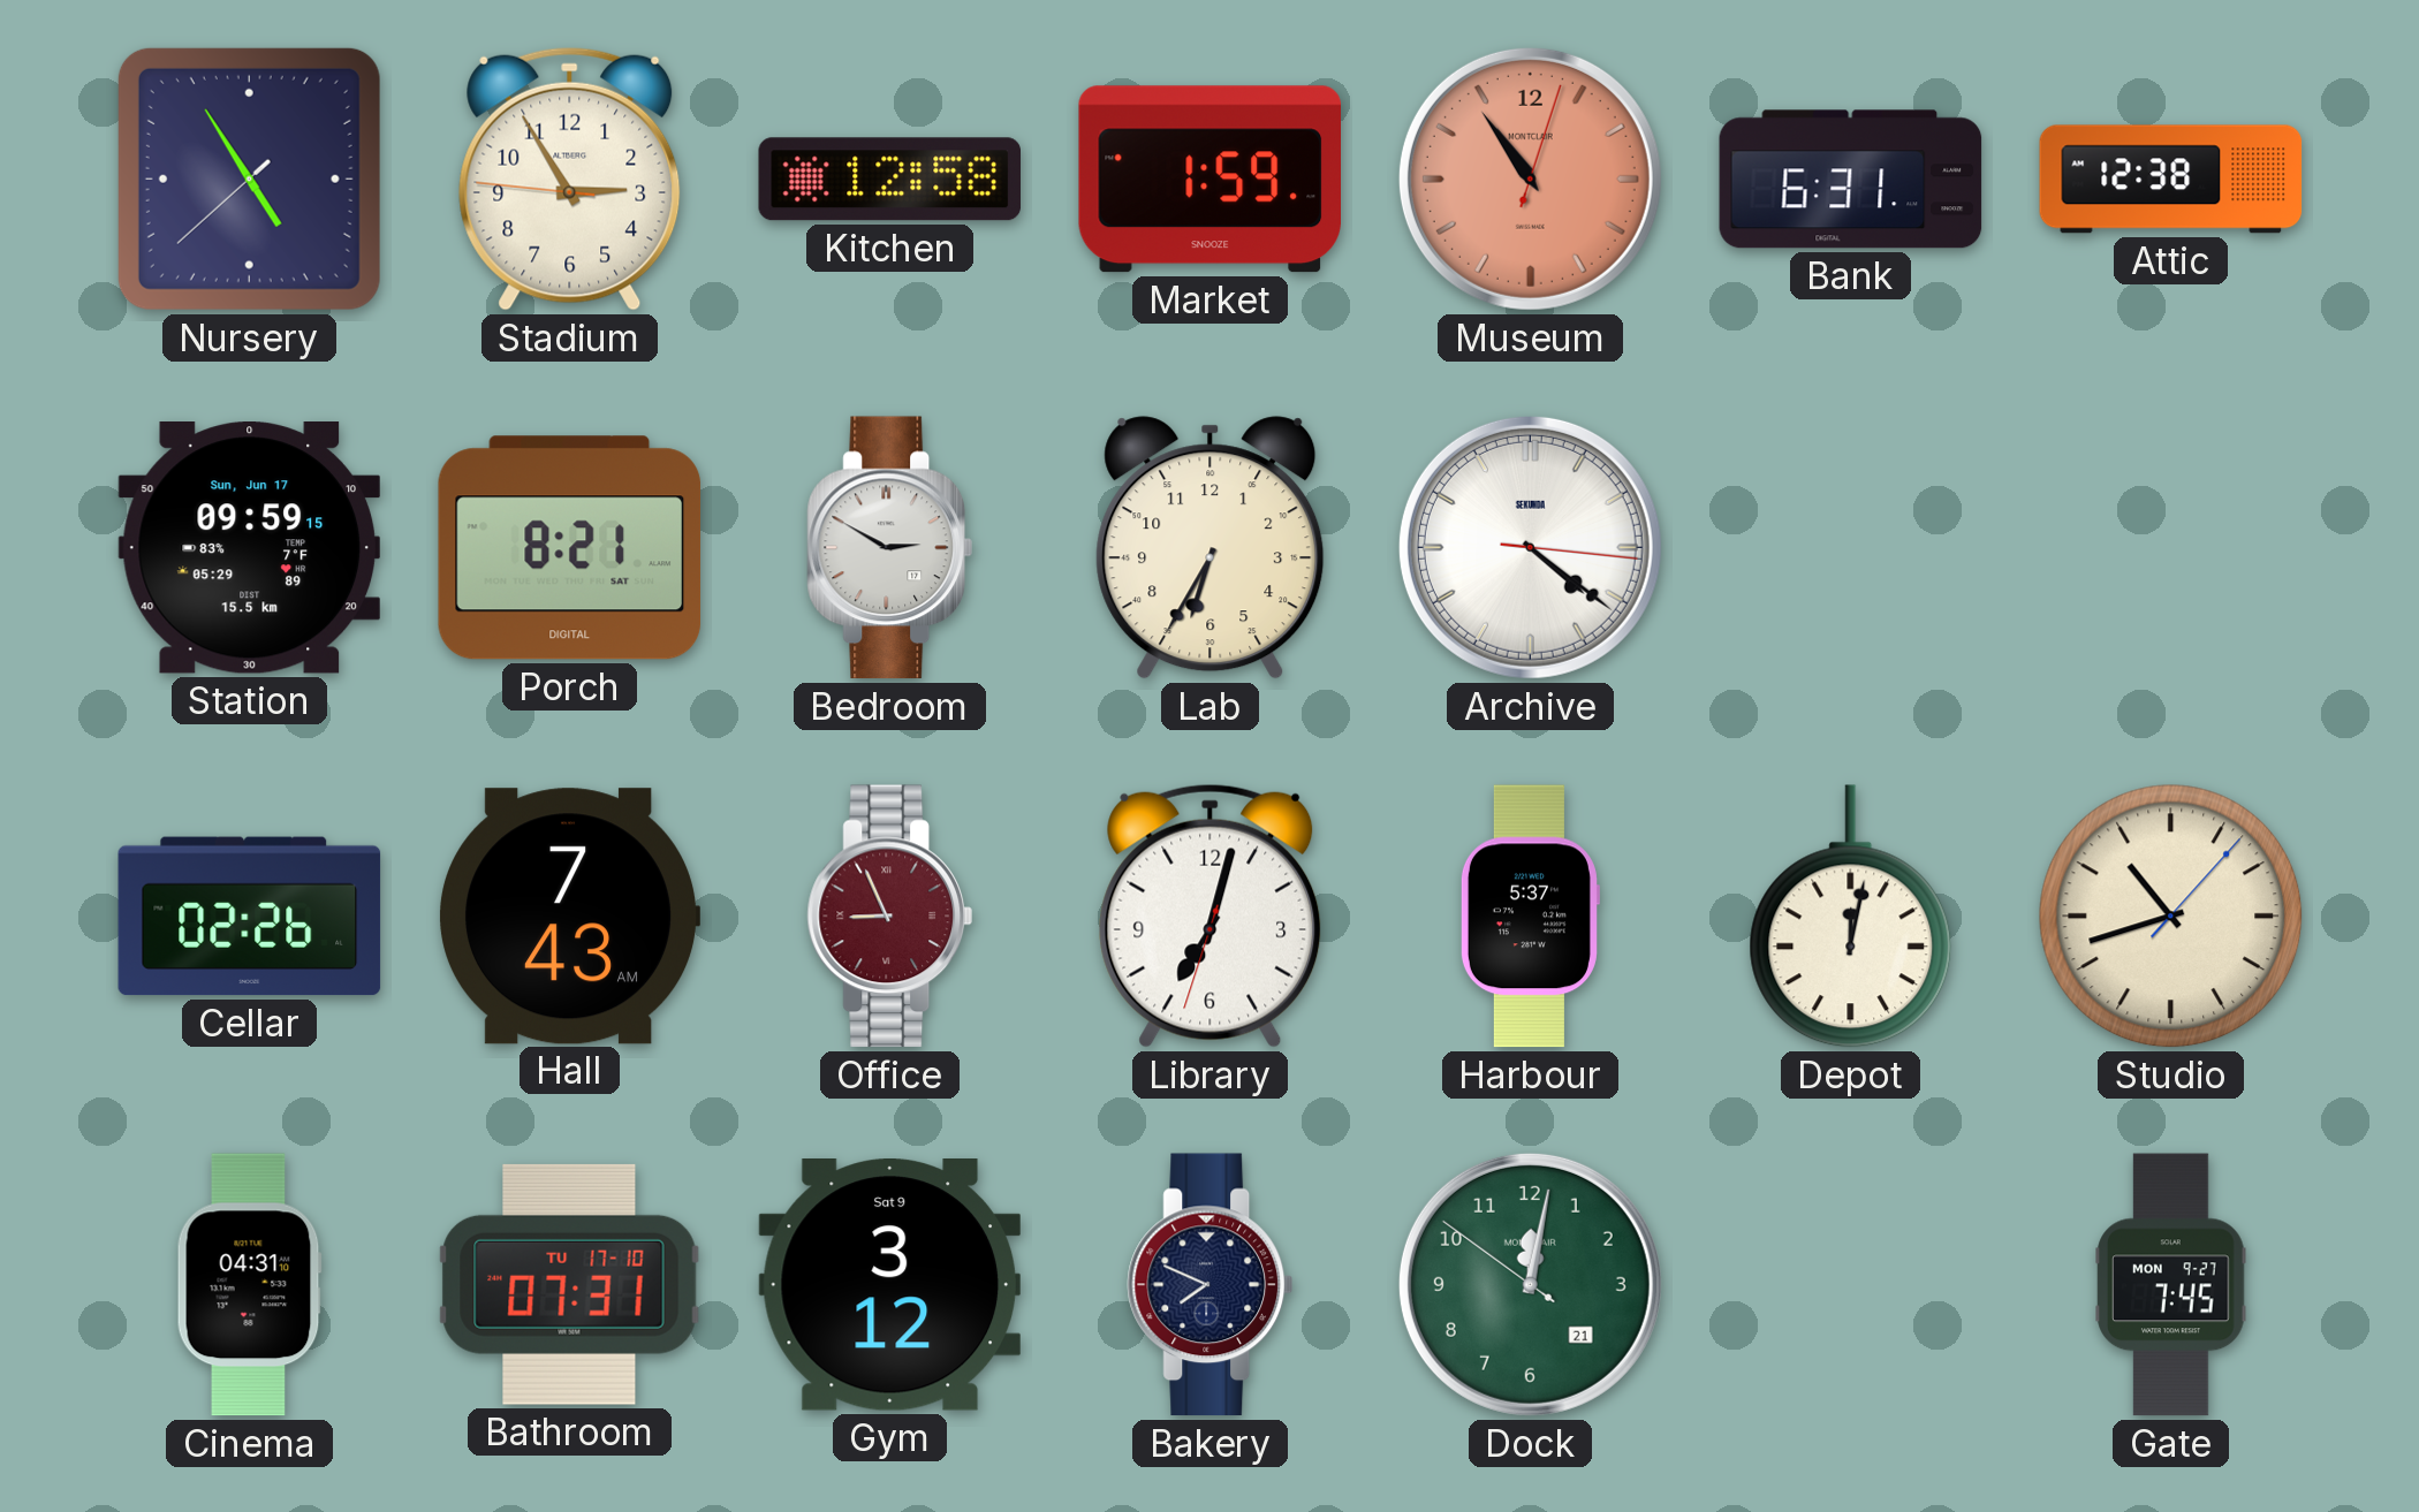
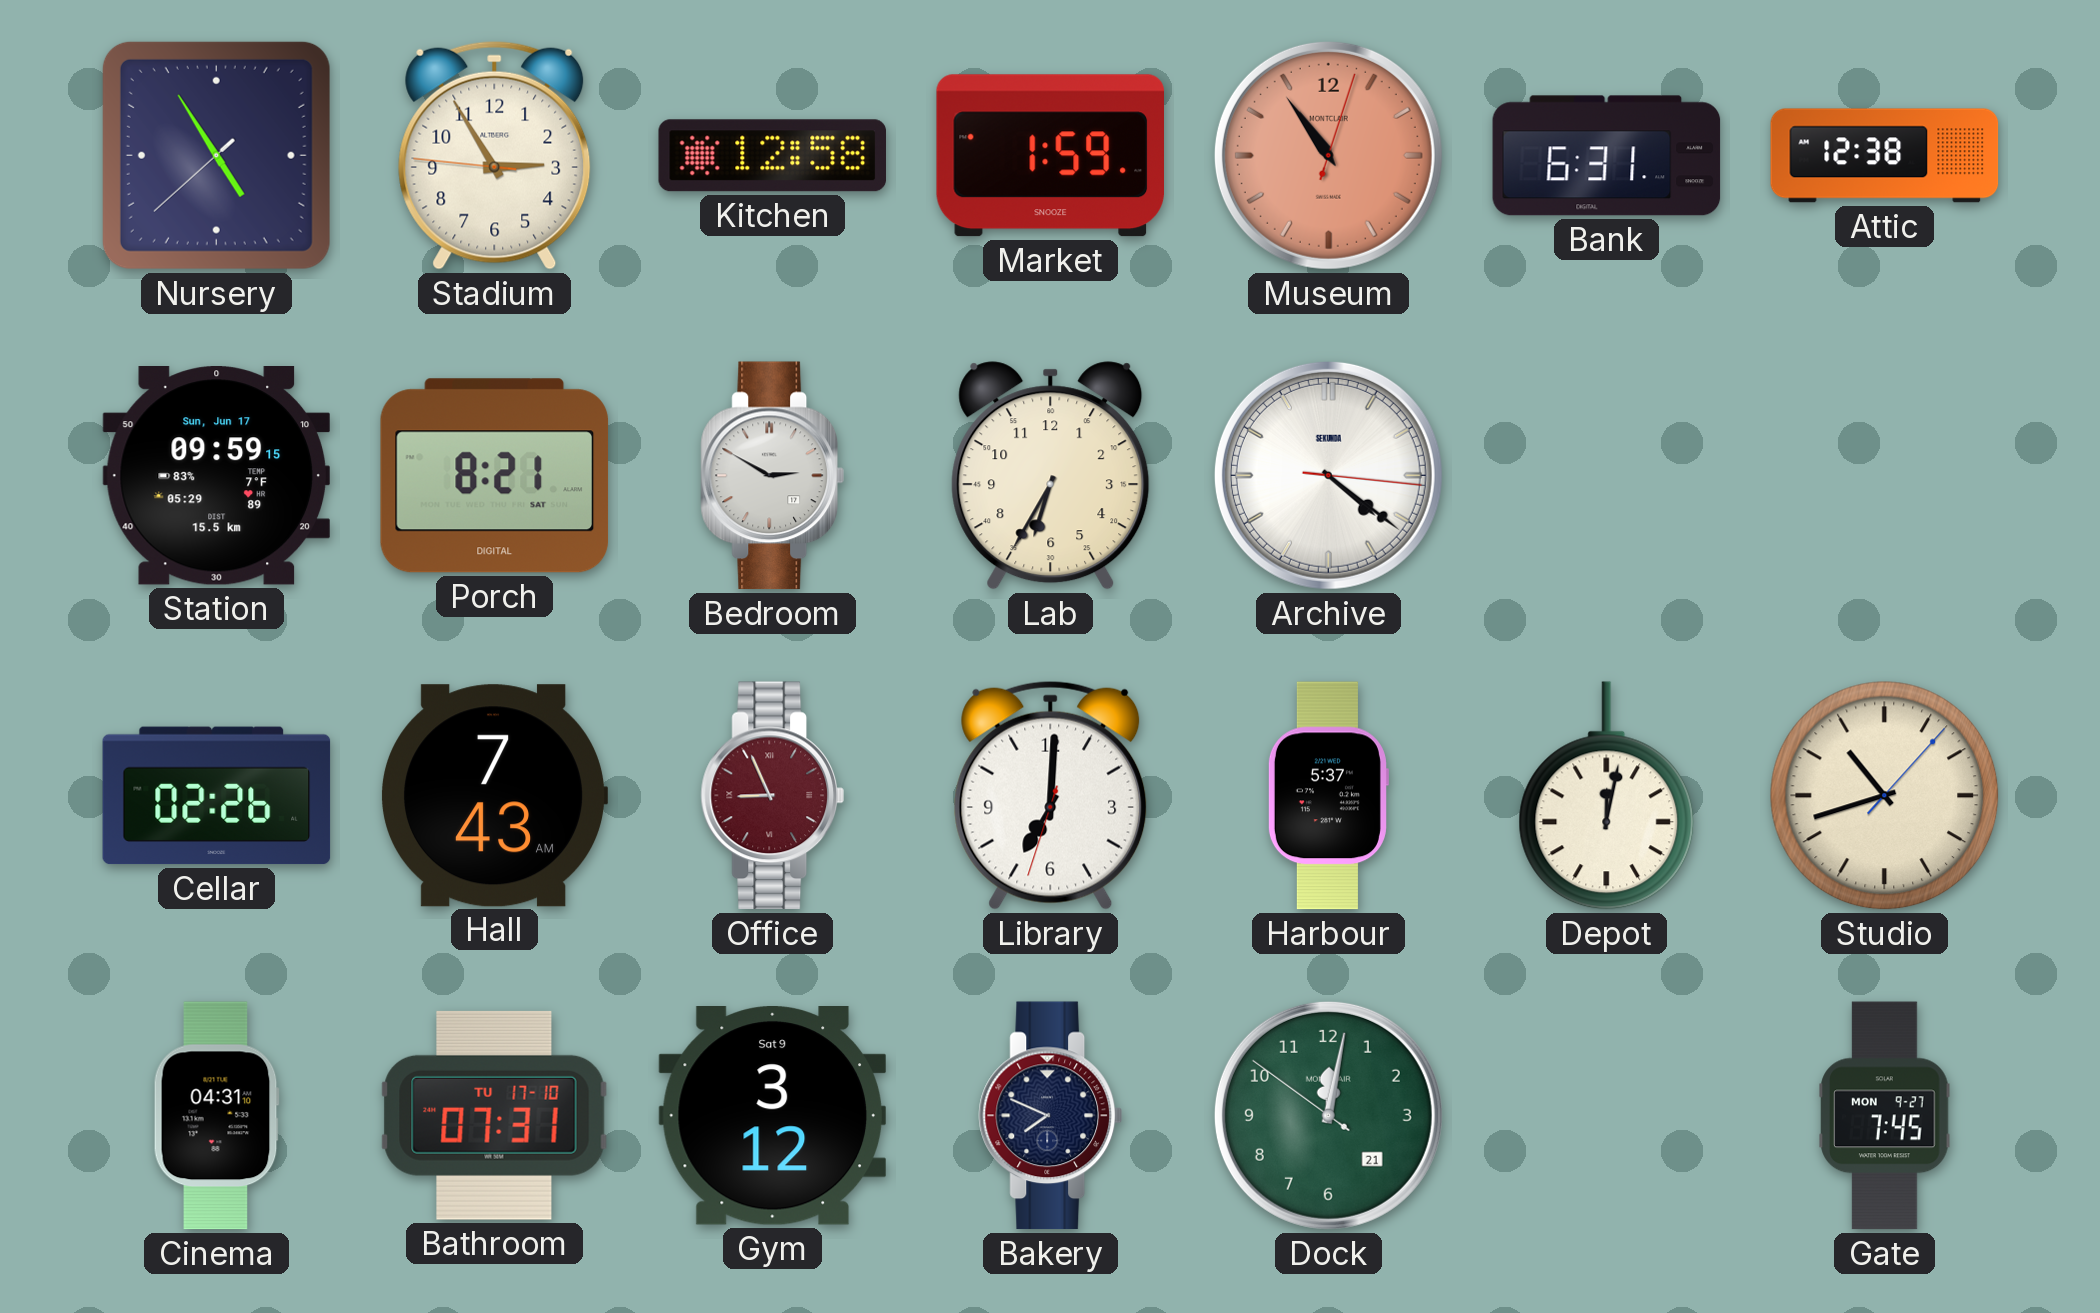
Library: 7:02 -> 7:00
